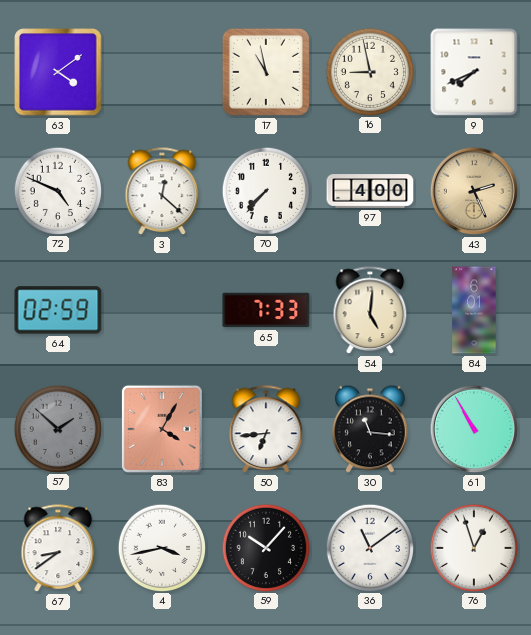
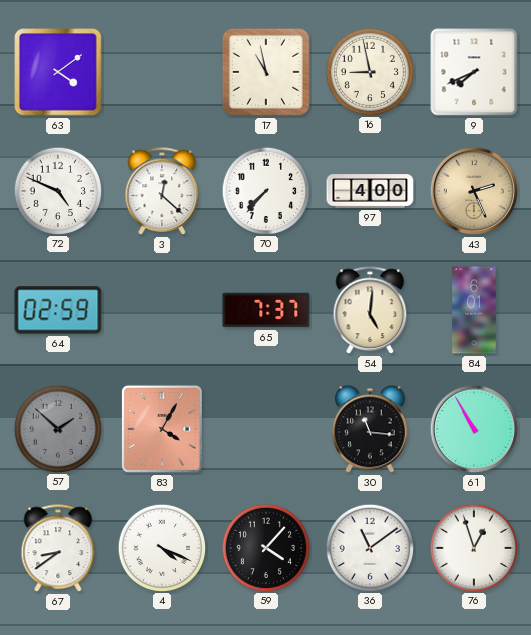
65: 7:33 -> 7:37
50: 6:44 -> none
4: 3:43 -> 4:19
59: 10:07 -> 4:07
